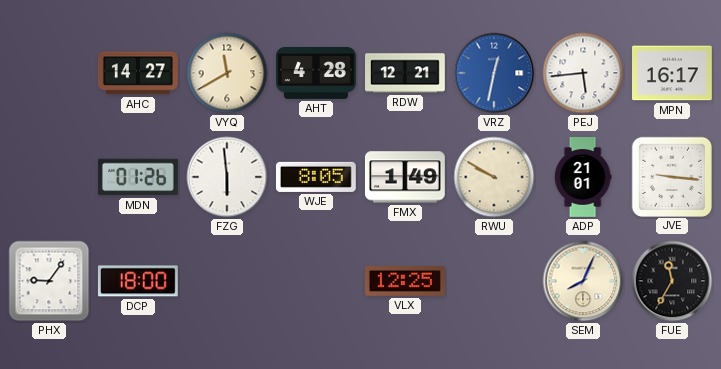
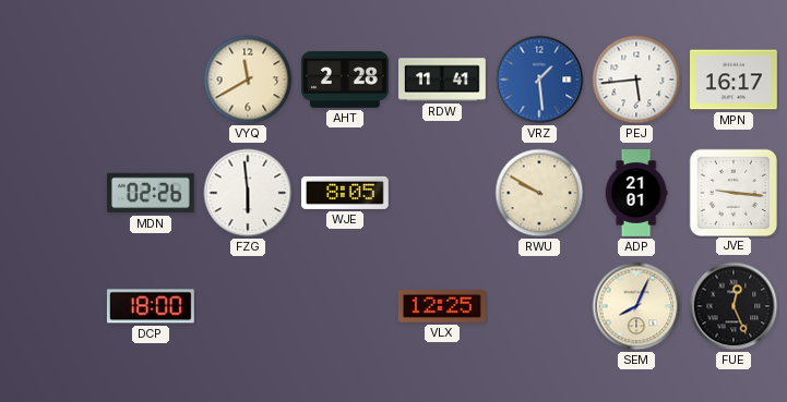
AHC: 14:27 -> none
AHT: 4:28 -> 2:28
RDW: 12:21 -> 11:41
VRZ: 12:32 -> 1:29
MDN: 01:26 -> 02:26
FMX: 1:49 -> none
PHX: 9:06 -> none
FUE: 11:35 -> 12:26
